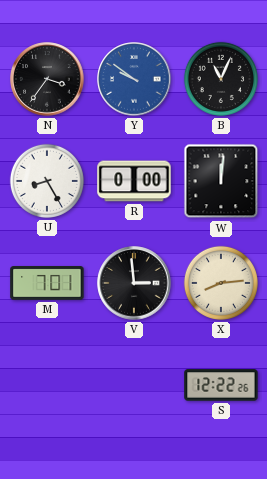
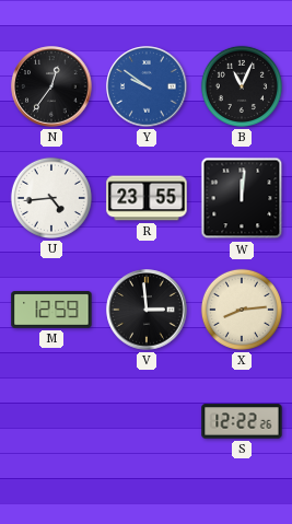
N: 3:36 -> 12:36
U: 8:25 -> 4:44
R: 0:00 -> 23:55
M: 7:01 -> 12:59
